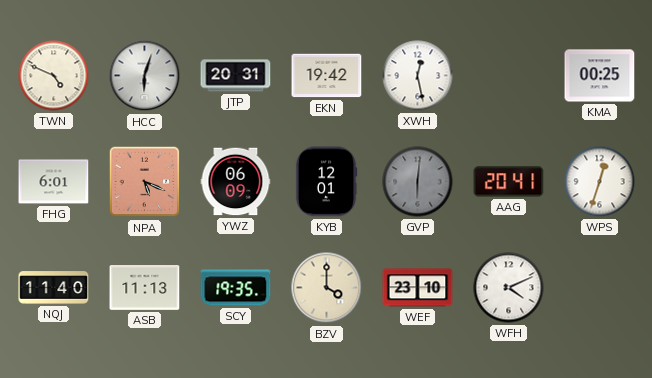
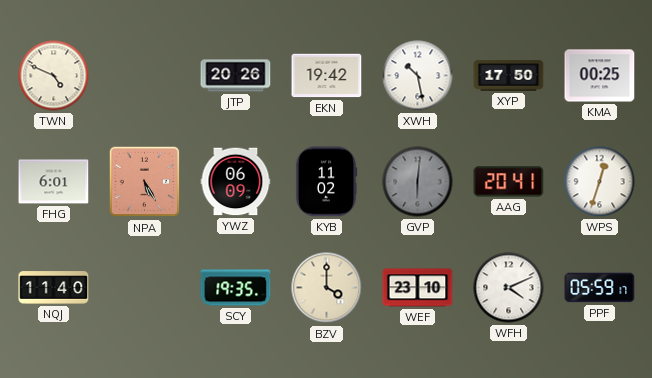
HCC: 6:03 -> none
JTP: 20:31 -> 20:26
XWH: 12:28 -> 10:28
XYP: none -> 17:50
NPA: 5:19 -> 5:25
KYB: 12:01 -> 11:02
ASB: 11:13 -> none
PPF: none -> 05:59
